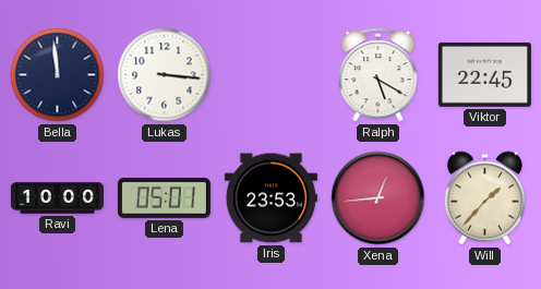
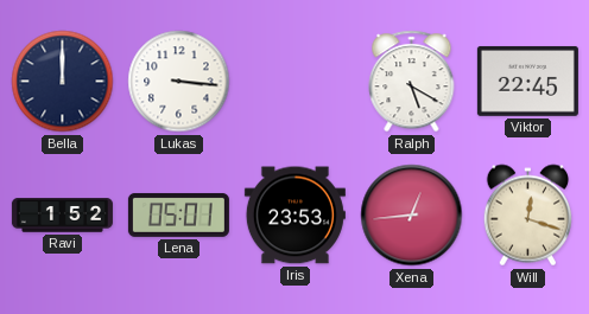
Bella: 11:59 -> 12:00
Ravi: 10:00 -> 1:52
Will: 1:37 -> 12:18
